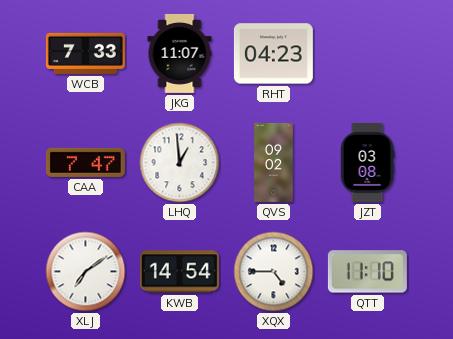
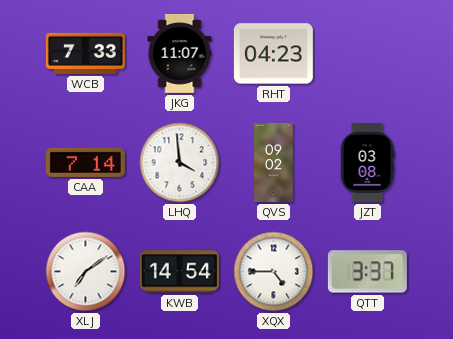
CAA: 7:47 -> 7:14
LHQ: 12:59 -> 3:59
QTT: 11:10 -> 3:37
